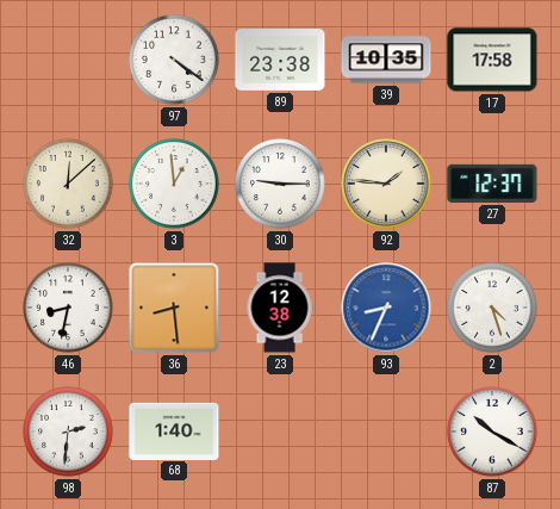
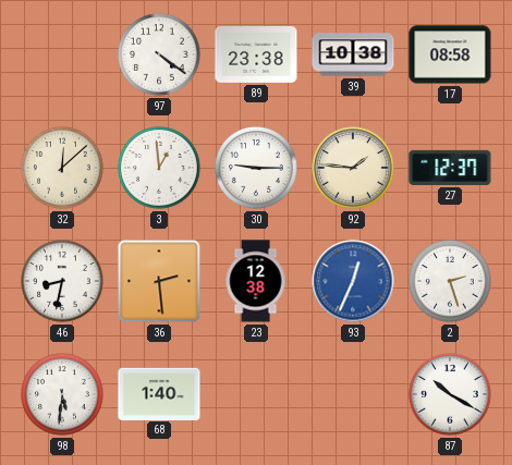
39: 10:35 -> 10:38
17: 17:58 -> 08:58
36: 8:29 -> 2:29
93: 8:34 -> 12:34
2: 4:27 -> 2:27
98: 2:31 -> 5:31
